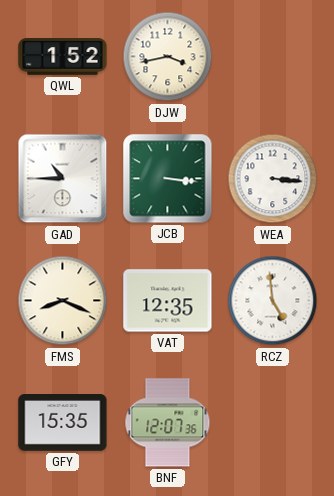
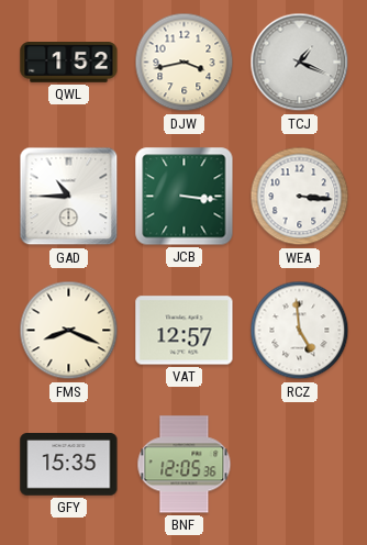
TCJ: none -> 1:19
VAT: 12:35 -> 12:57
BNF: 12:07 -> 12:05
